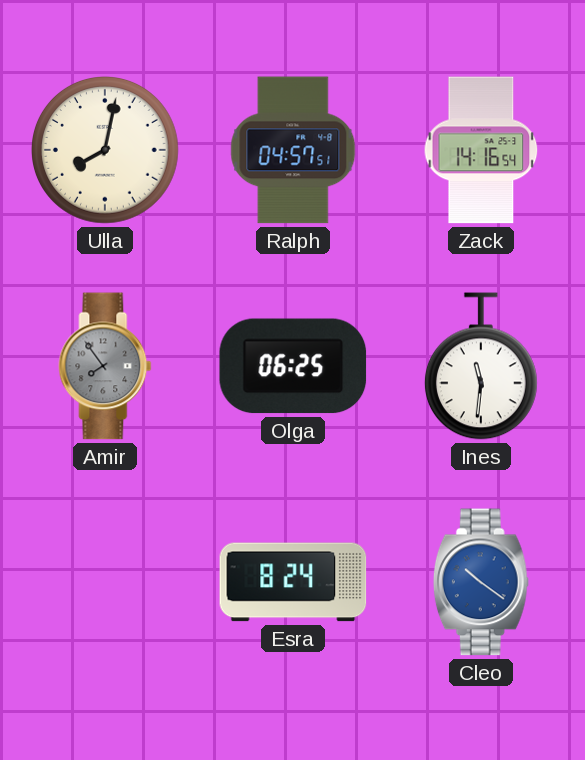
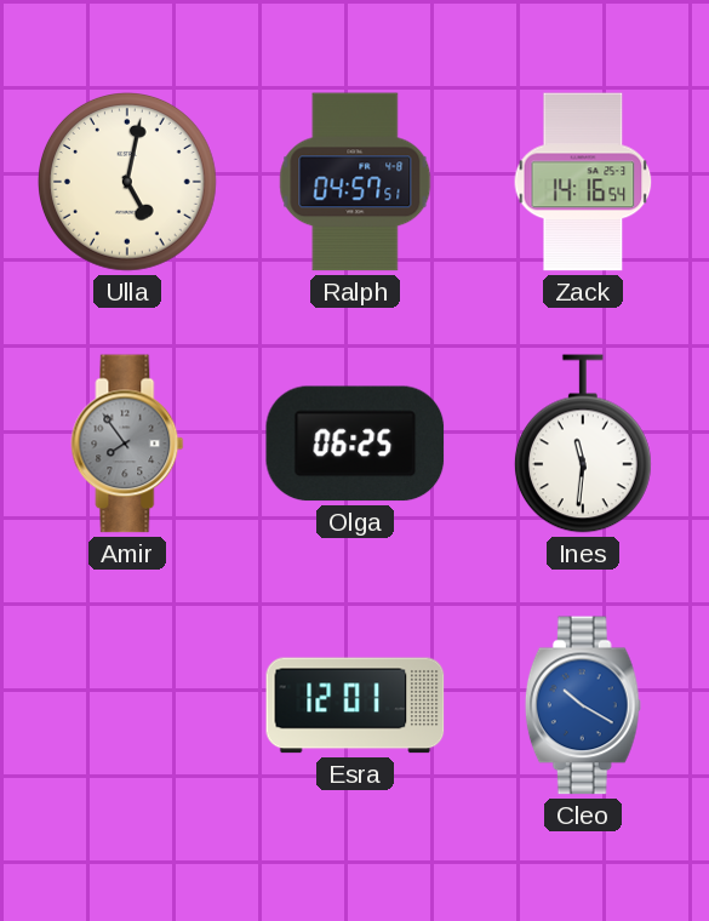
Ulla: 8:02 -> 5:02
Esra: 8:24 -> 12:01
Cleo: 10:21 -> 10:20
